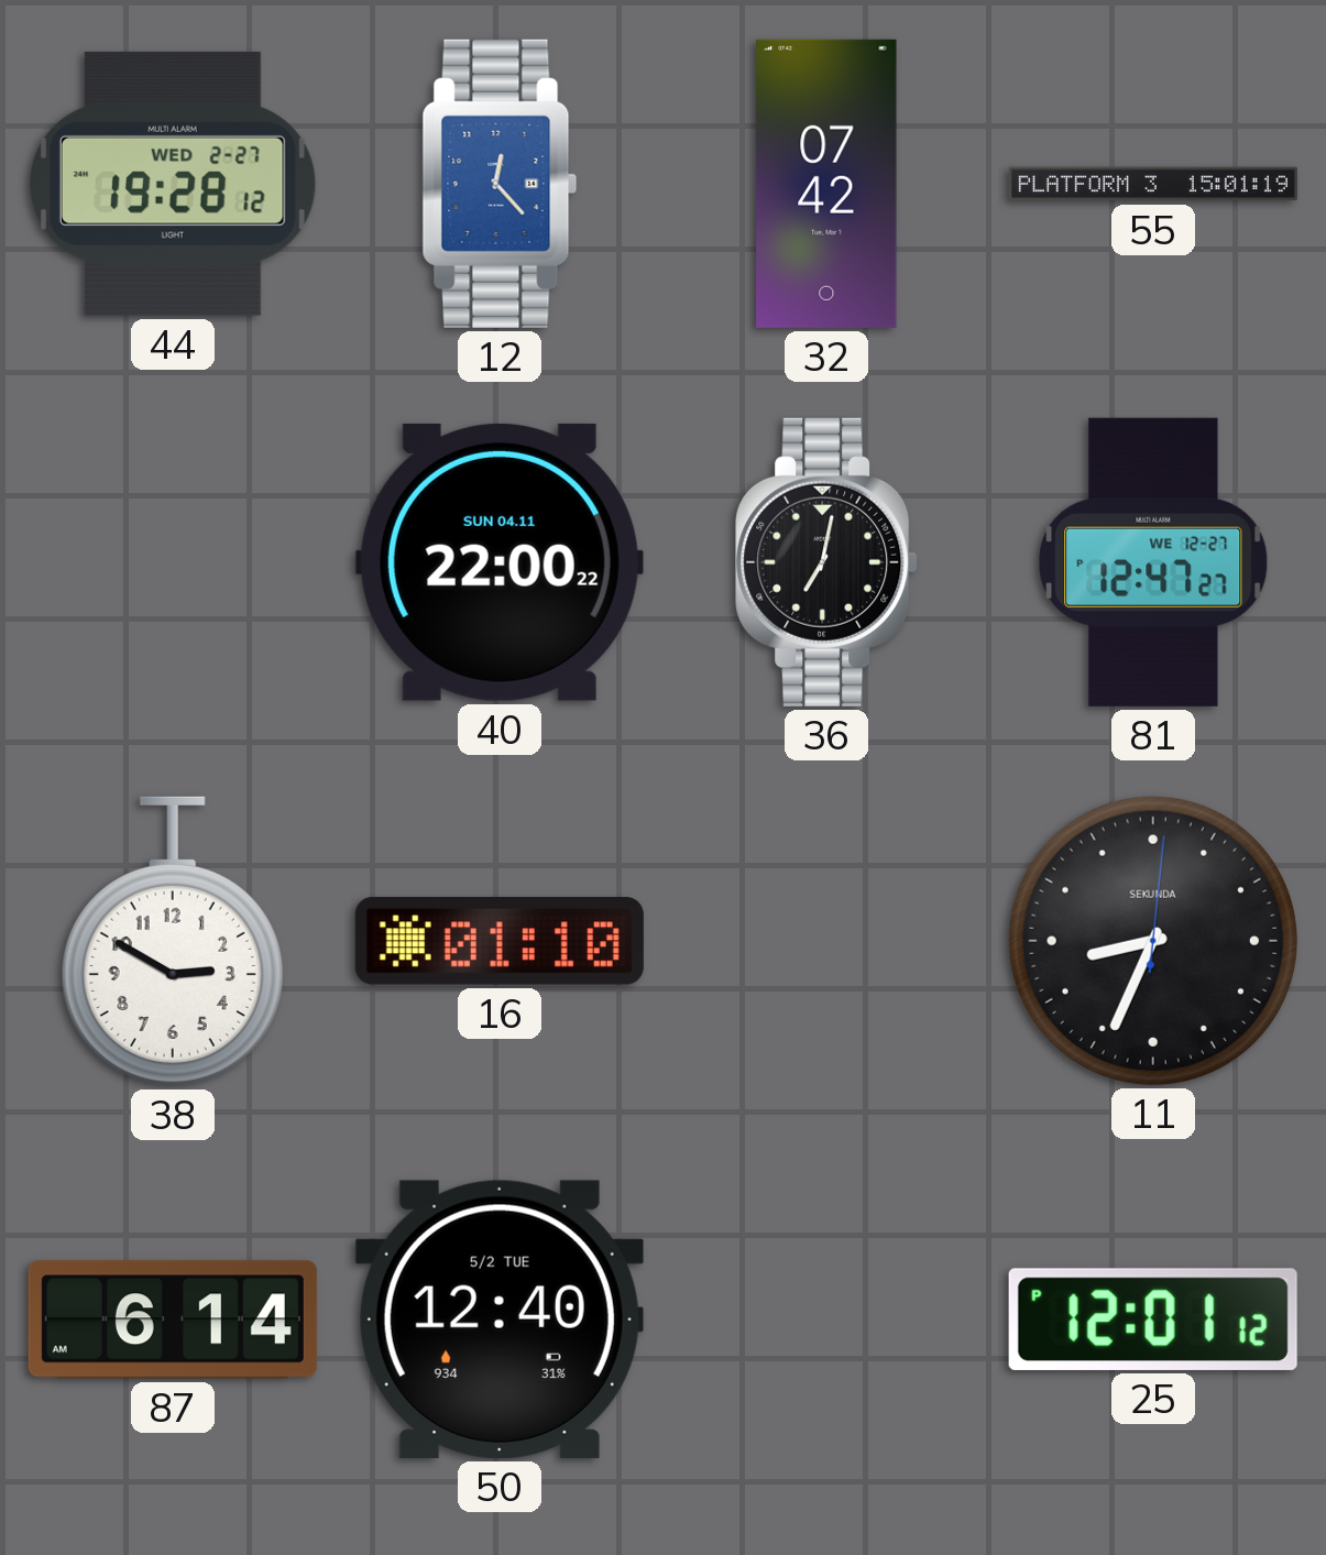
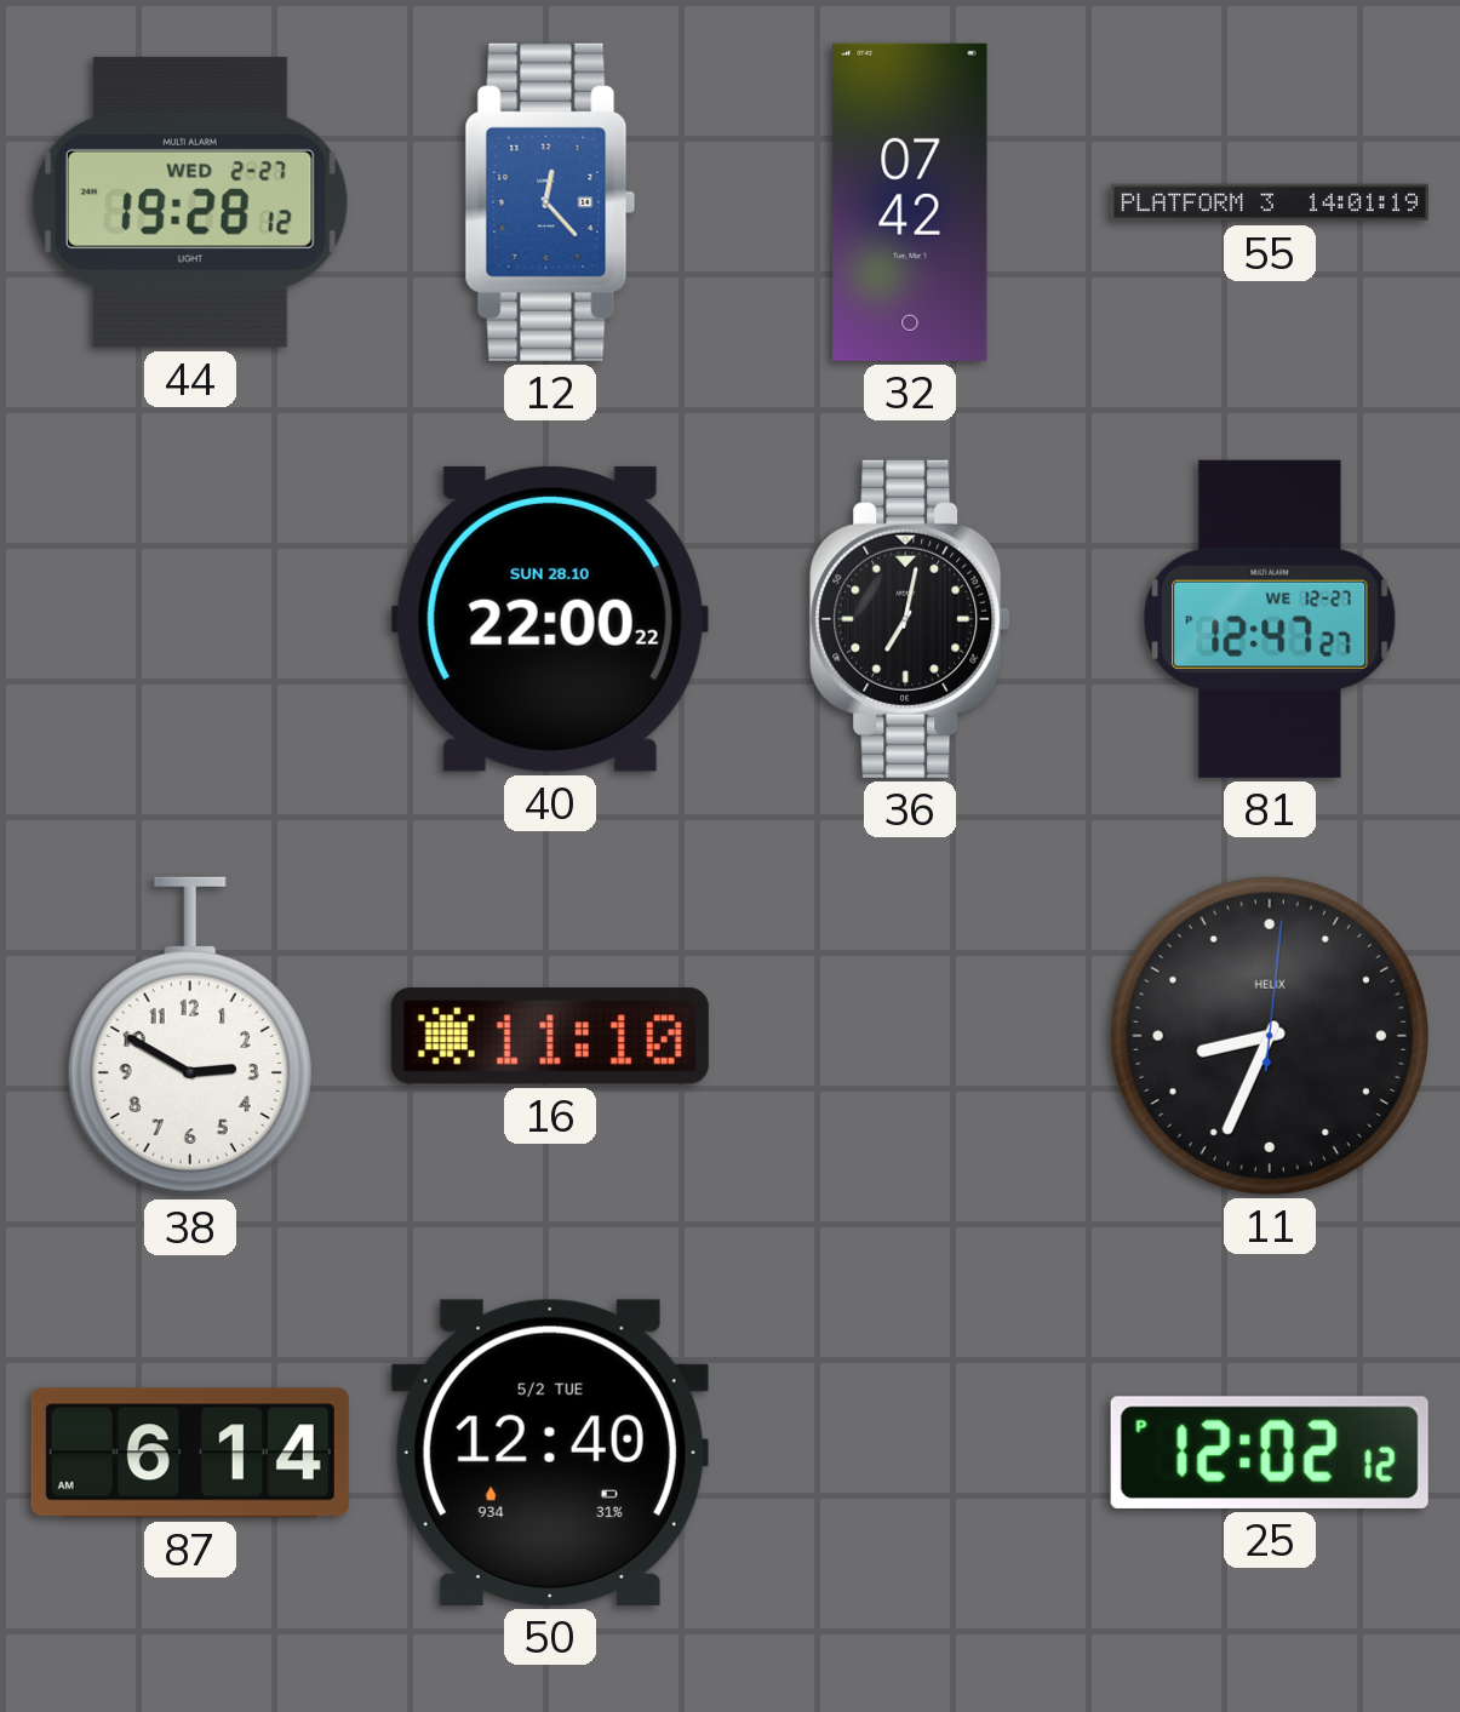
55: 15:01 -> 14:01
40 date: SUN 04.11 -> SUN 28.10
16: 01:10 -> 11:10
11 brand: SEKUNDA -> HELIX
25: 12:01 -> 12:02
